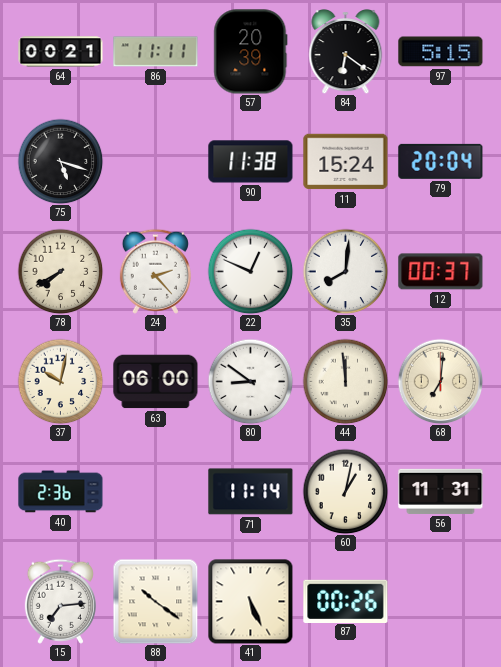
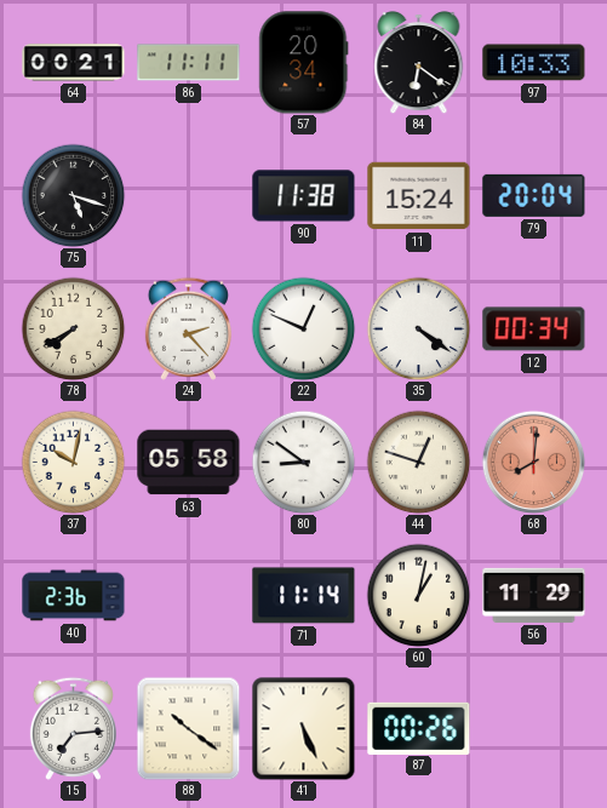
57: 20:39 -> 20:34
97: 5:15 -> 10:33
35: 8:01 -> 4:21
12: 00:37 -> 00:34
63: 06:00 -> 05:58
44: 11:59 -> 12:48
68: 7:01 -> 8:01
68 dial: cream -> salmon
56: 11:31 -> 11:29
